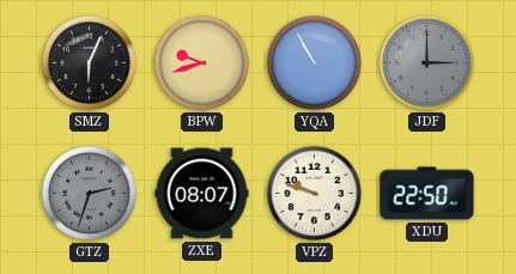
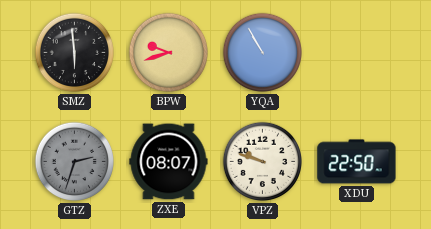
SMZ: 6:04 -> 5:59
JDF: 3:00 -> none
